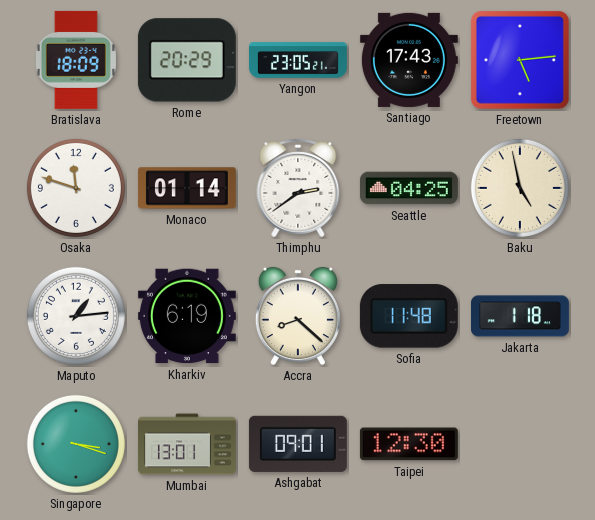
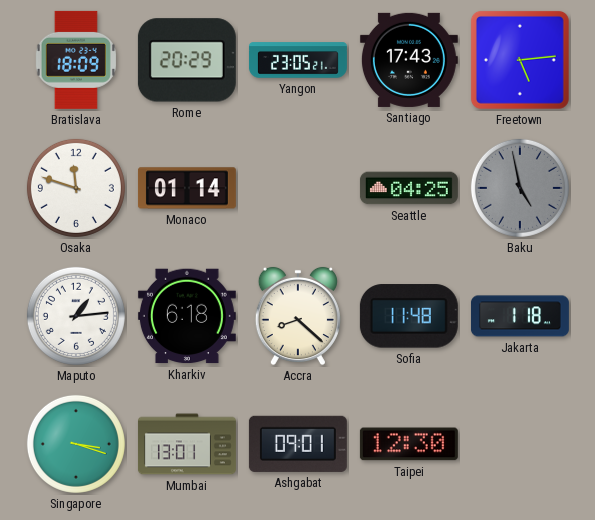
Thimphu: 2:39 -> none
Baku dial: cream -> grey
Kharkiv: 6:19 -> 6:18
